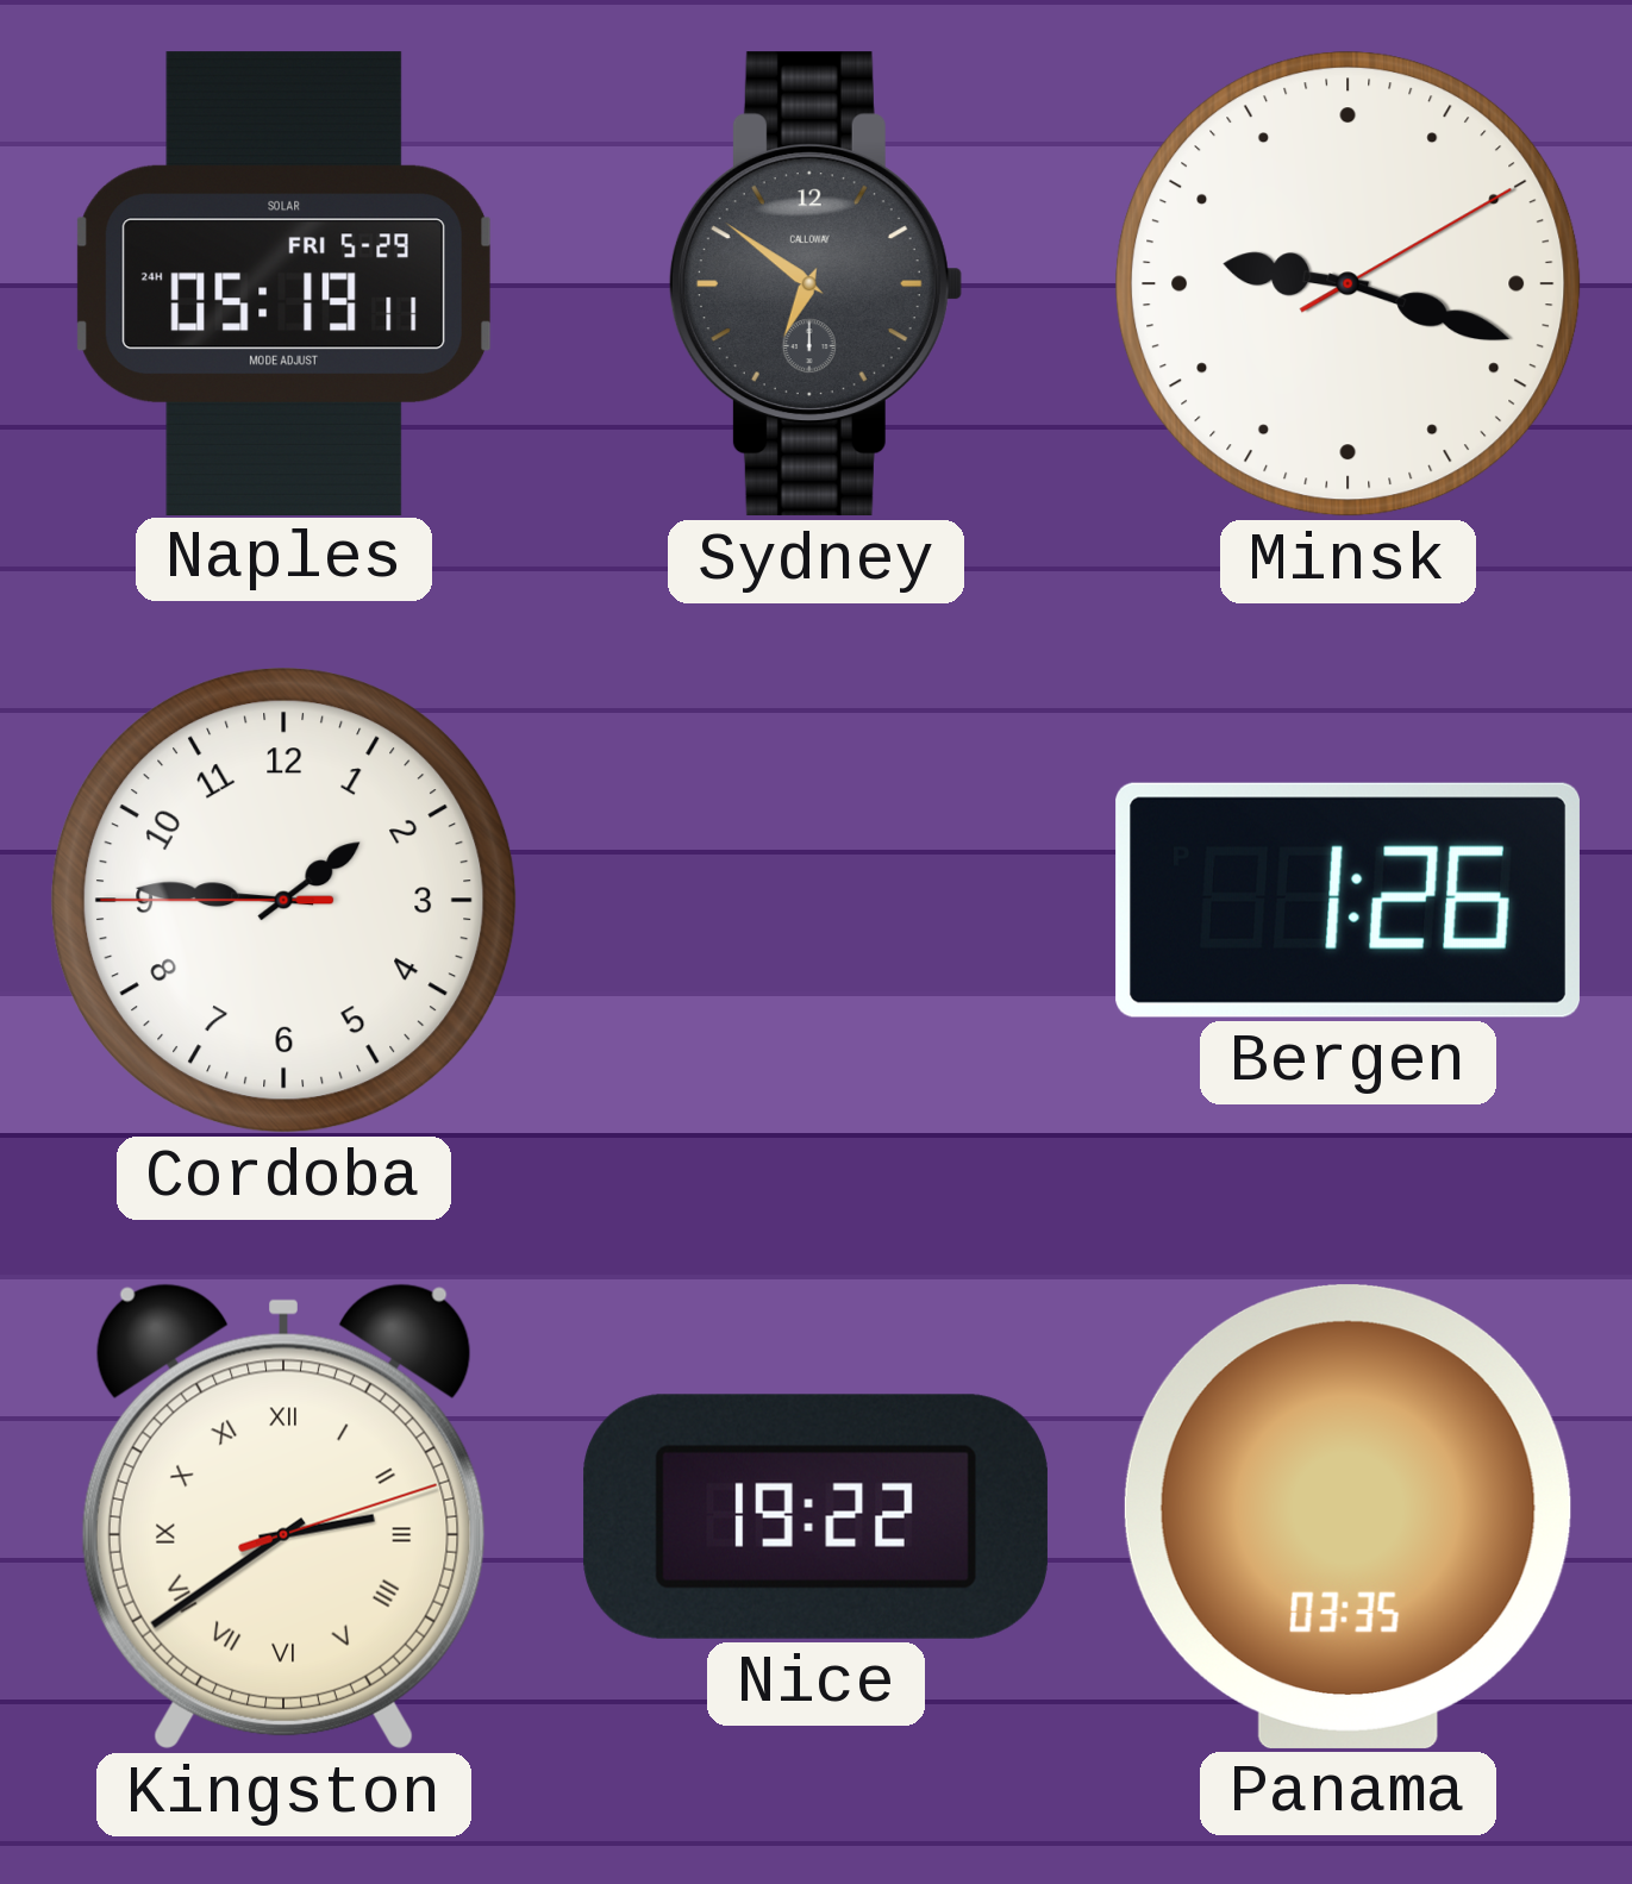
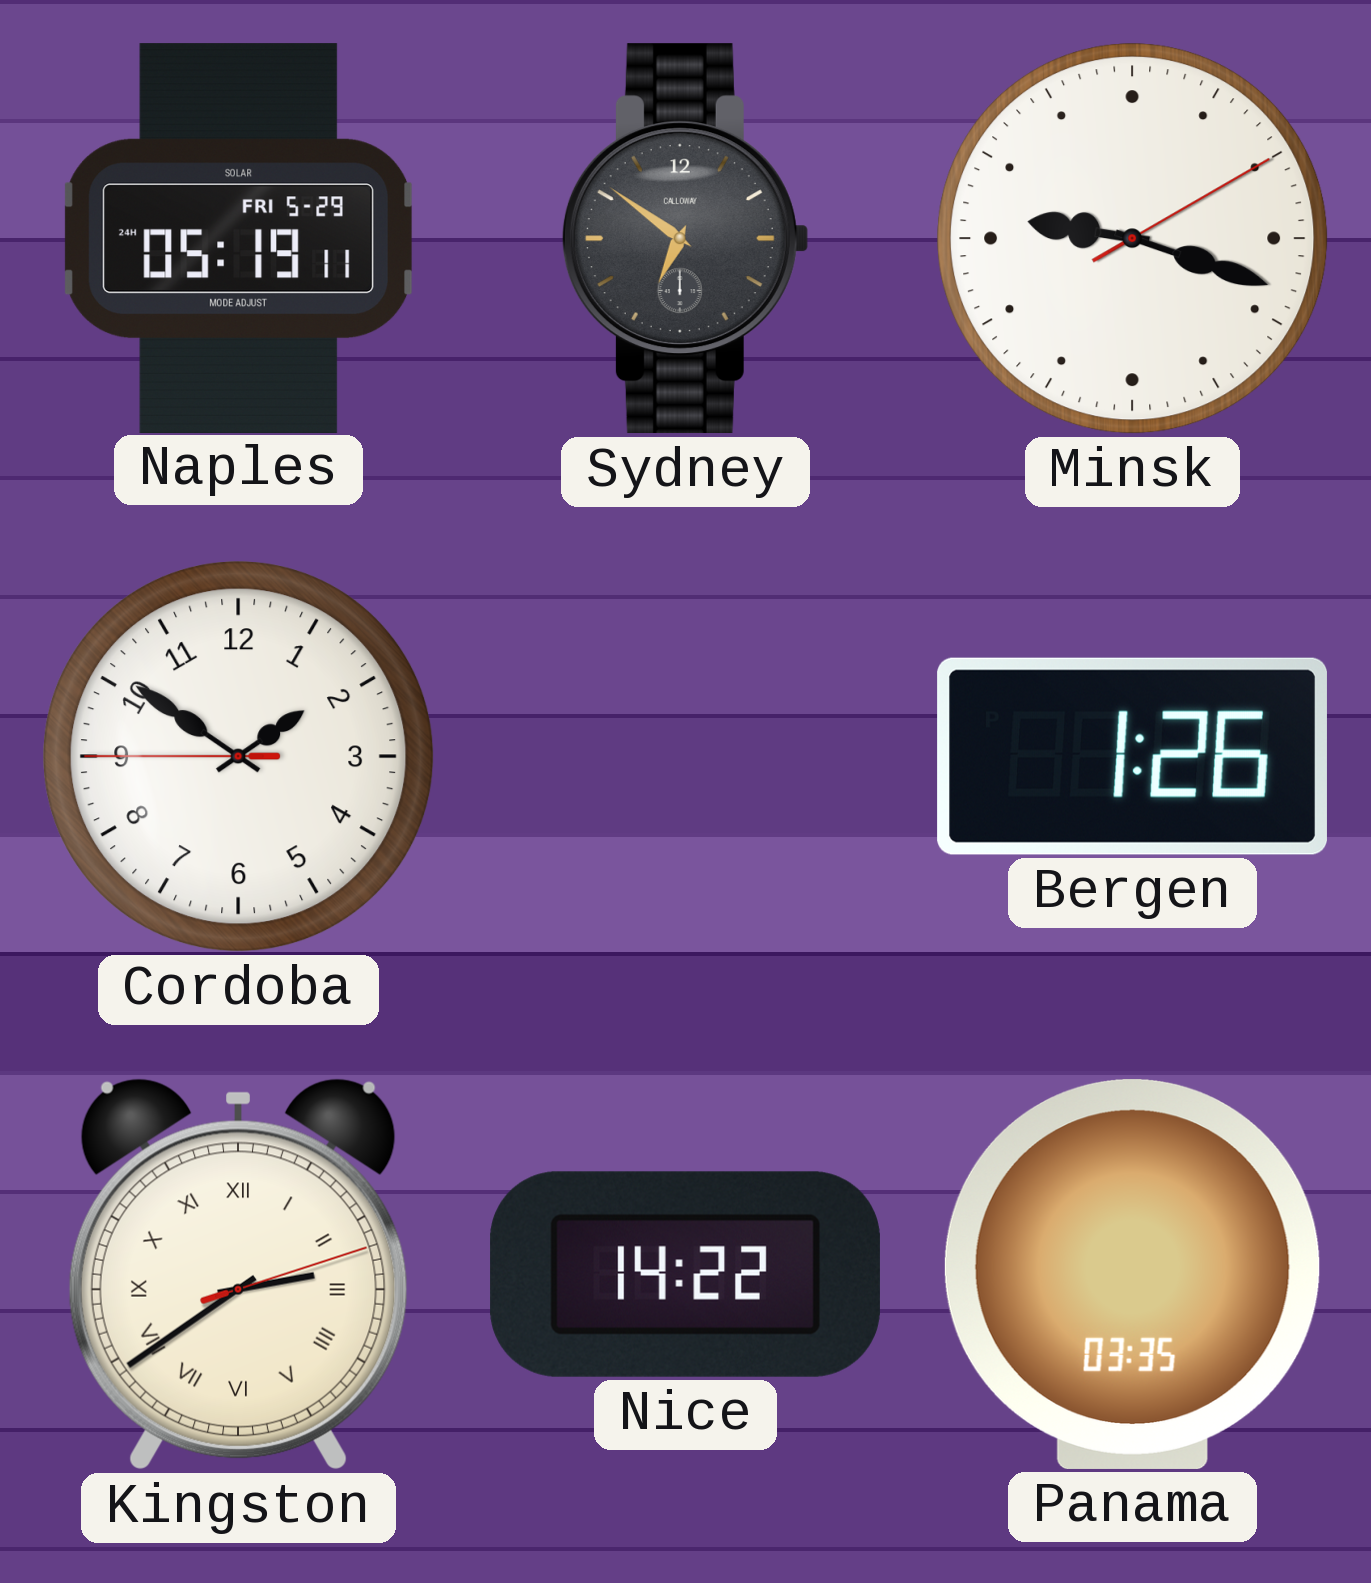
Cordoba: 1:45 -> 1:50
Nice: 19:22 -> 14:22
